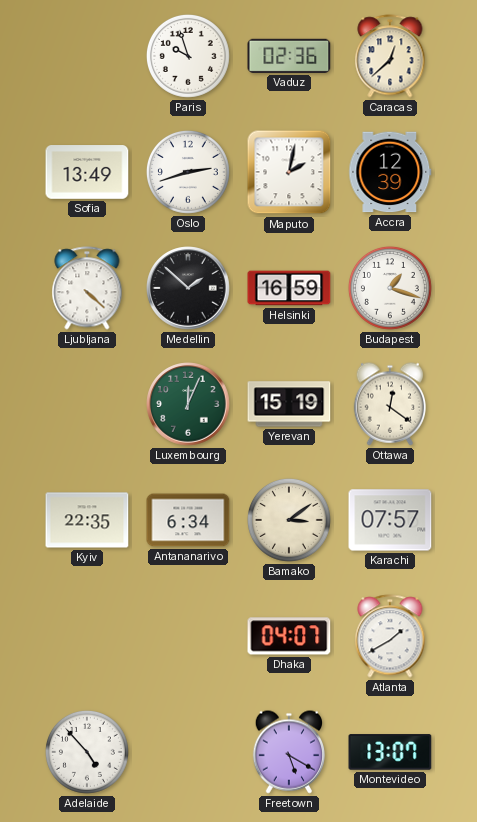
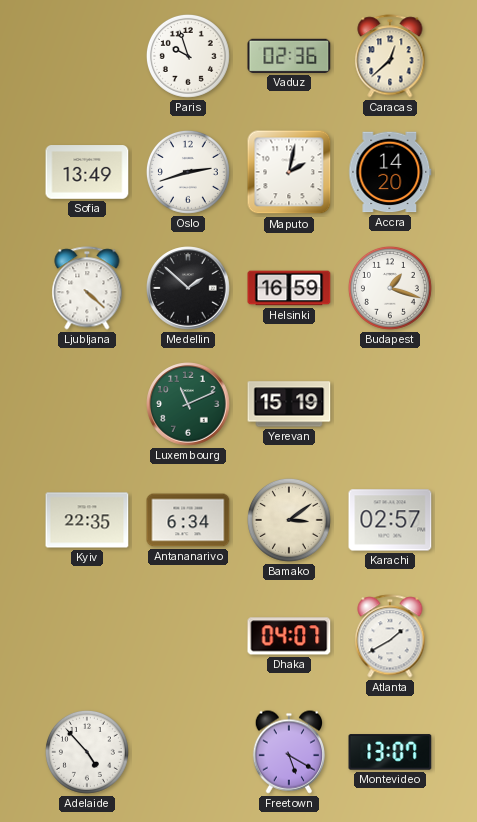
Accra: 12:39 -> 14:20
Luxembourg: 12:04 -> 11:11
Ottawa: 12:21 -> none
Karachi: 07:57 -> 02:57
